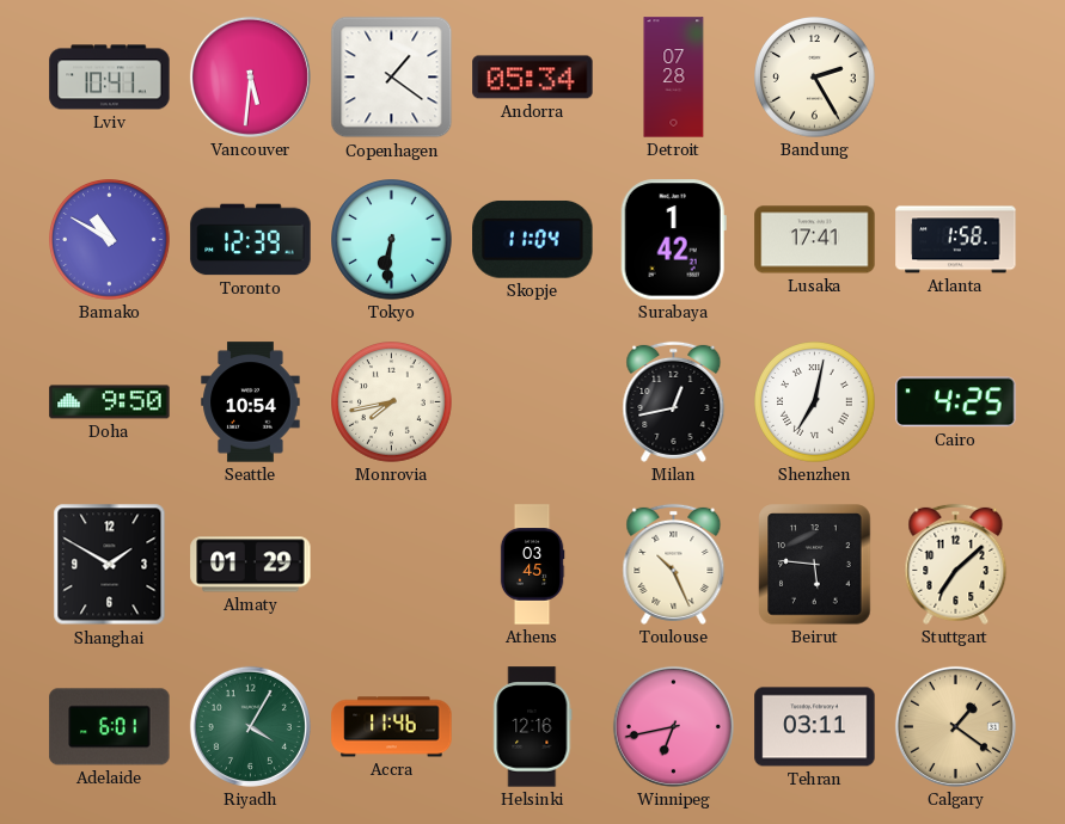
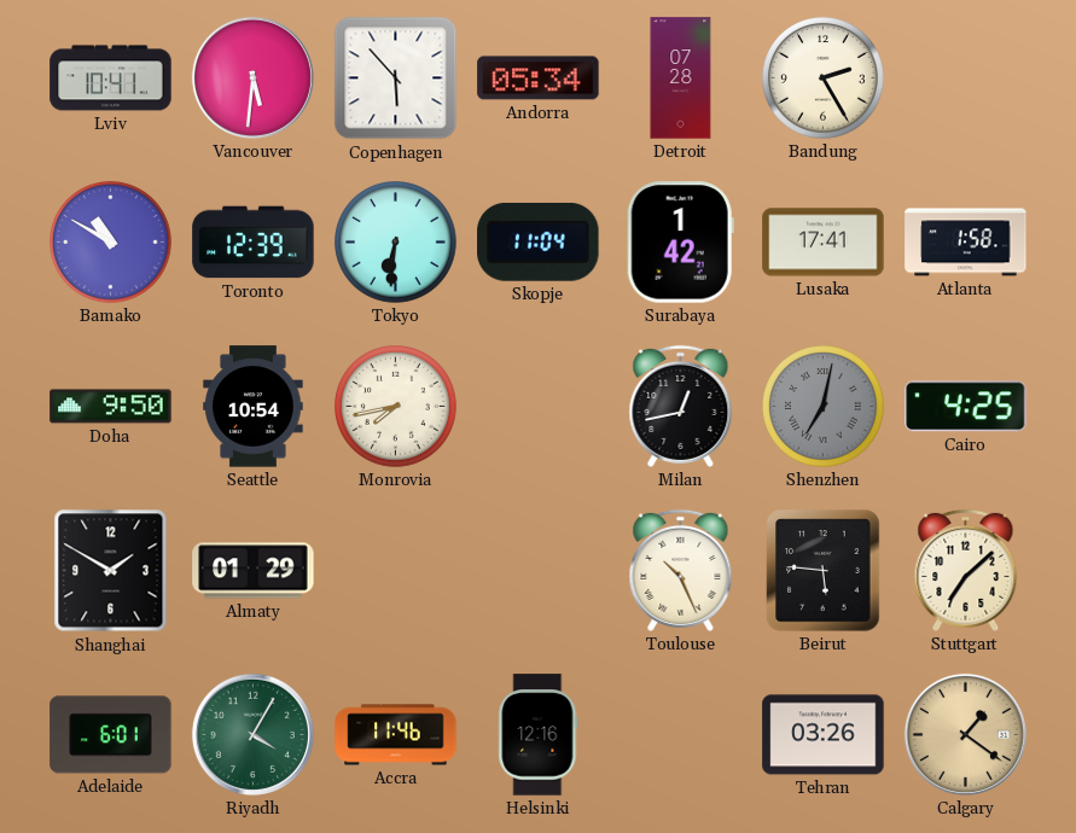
Copenhagen: 1:21 -> 5:53
Shenzhen dial: white -> grey
Athens: 03:45 -> none
Winnipeg: 6:43 -> none
Tehran: 03:11 -> 03:26
